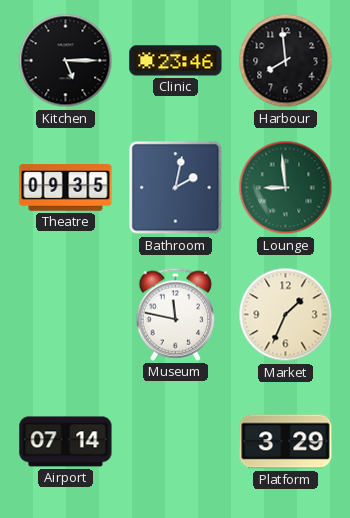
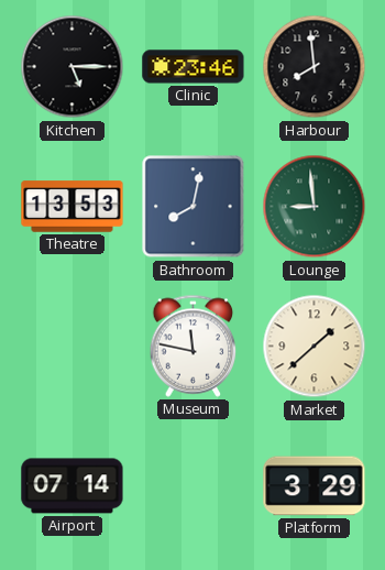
Theatre: 09:35 -> 13:53
Bathroom: 2:02 -> 8:02
Market: 1:34 -> 1:38
